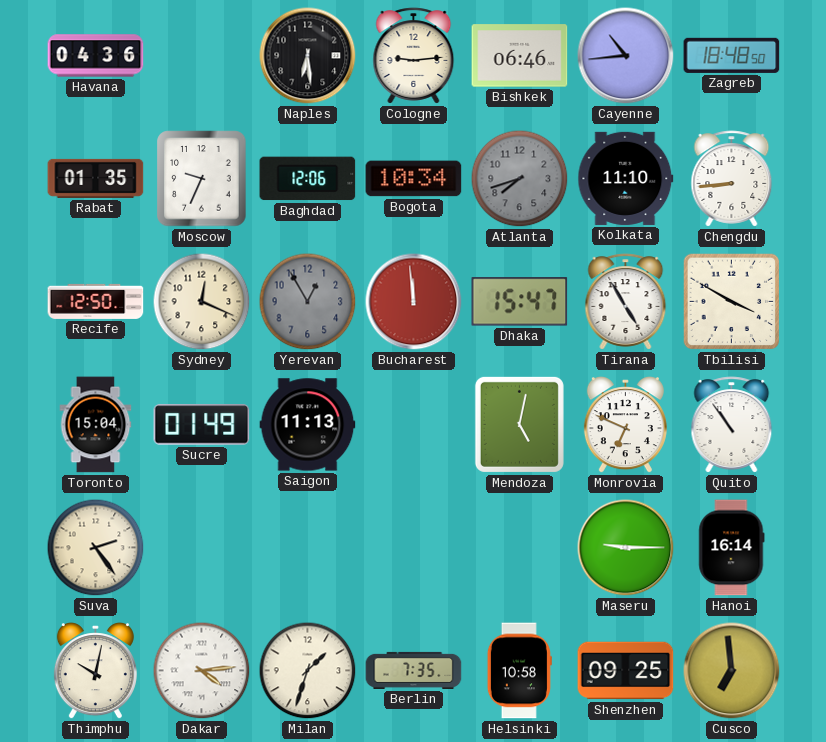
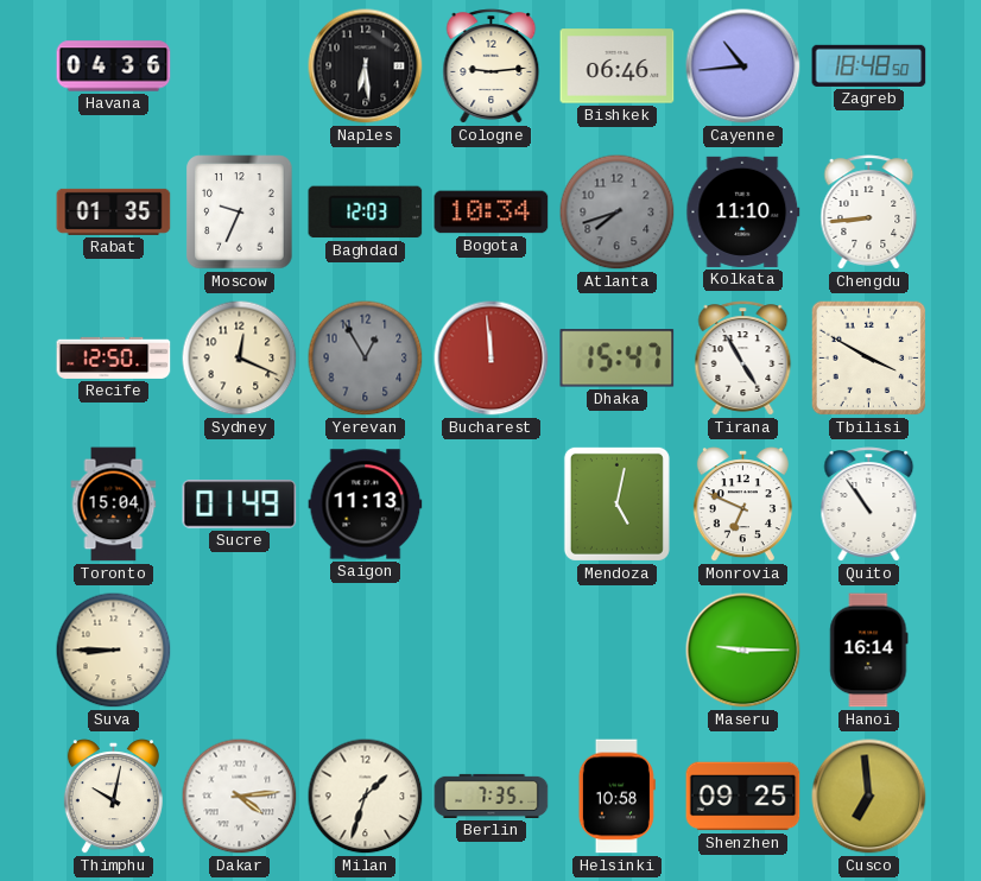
Baghdad: 12:06 -> 12:03
Suva: 2:24 -> 8:45
